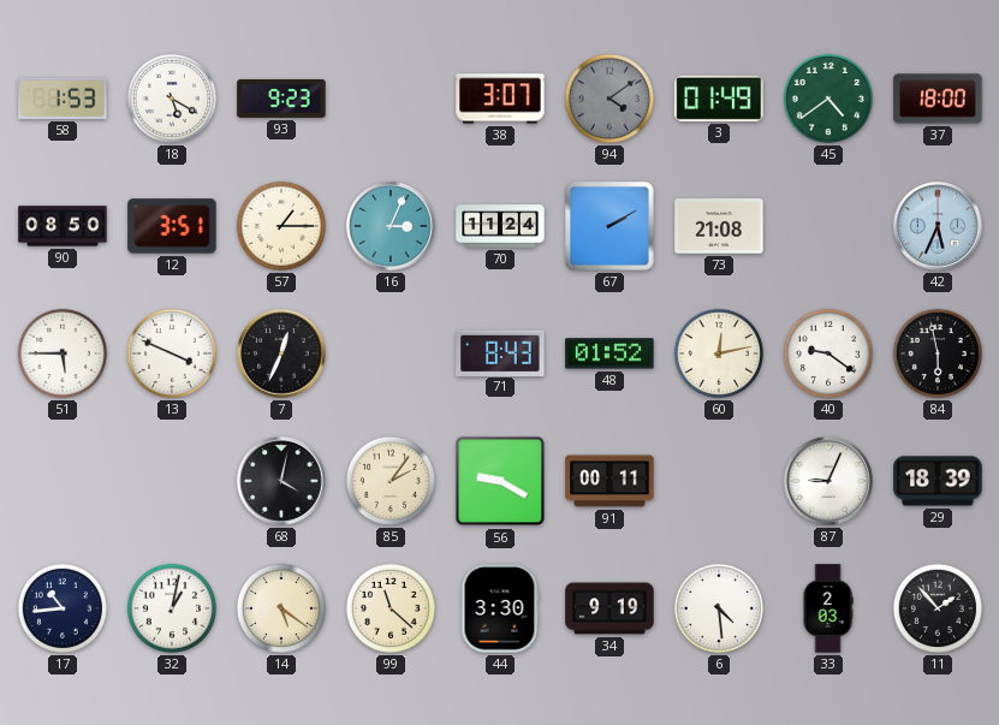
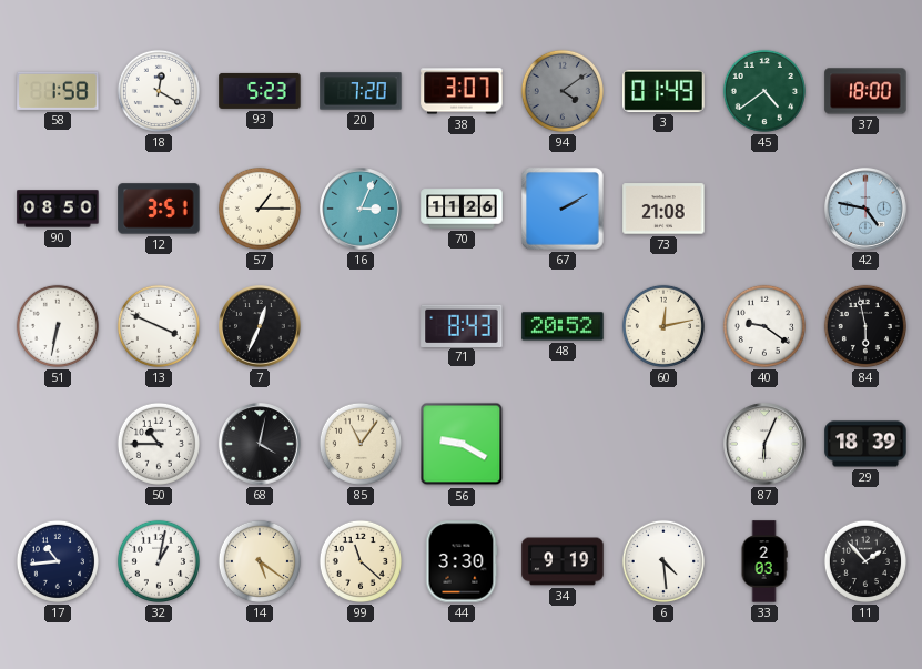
58: 1:53 -> 1:58
18: 5:20 -> 12:20
93: 9:23 -> 5:23
20: none -> 7:20
70: 11:24 -> 11:26
42: 5:34 -> 4:47
51: 5:45 -> 6:32
48: 01:52 -> 20:52
50: none -> 10:45
85: 2:06 -> 11:06
91: 00:11 -> none
87: 9:04 -> 6:04
